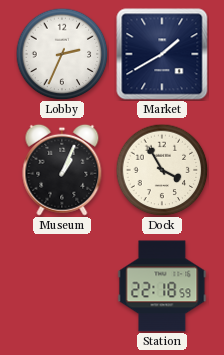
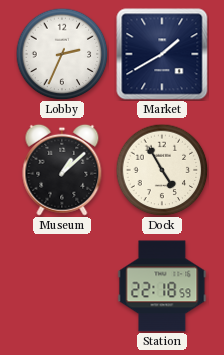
Museum: 1:04 -> 1:08
Dock: 3:55 -> 4:55
